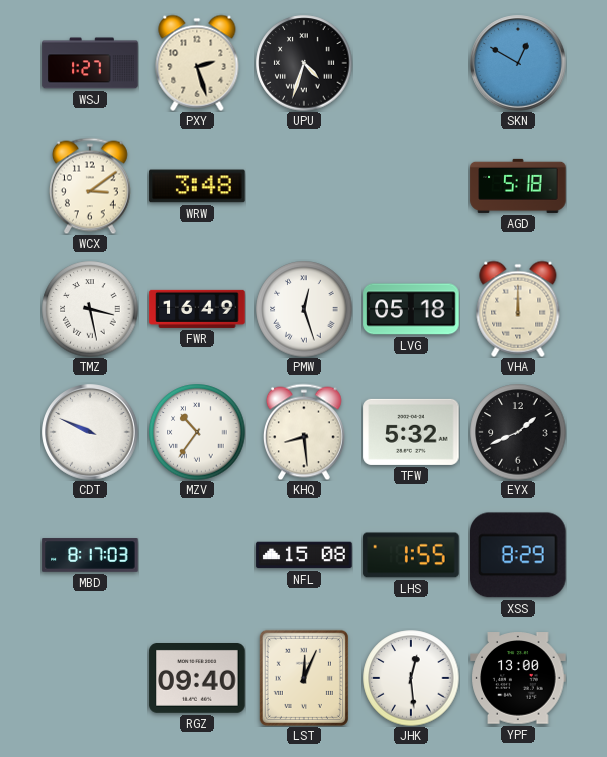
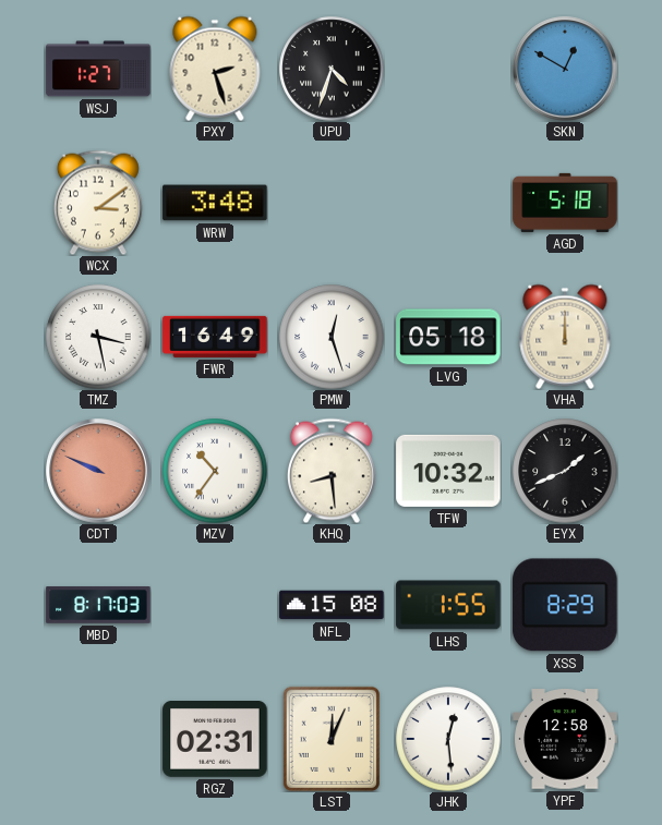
CDT dial: white -> salmon
TFW: 5:32 -> 10:32
RGZ: 09:40 -> 02:31
YPF: 13:00 -> 12:58
